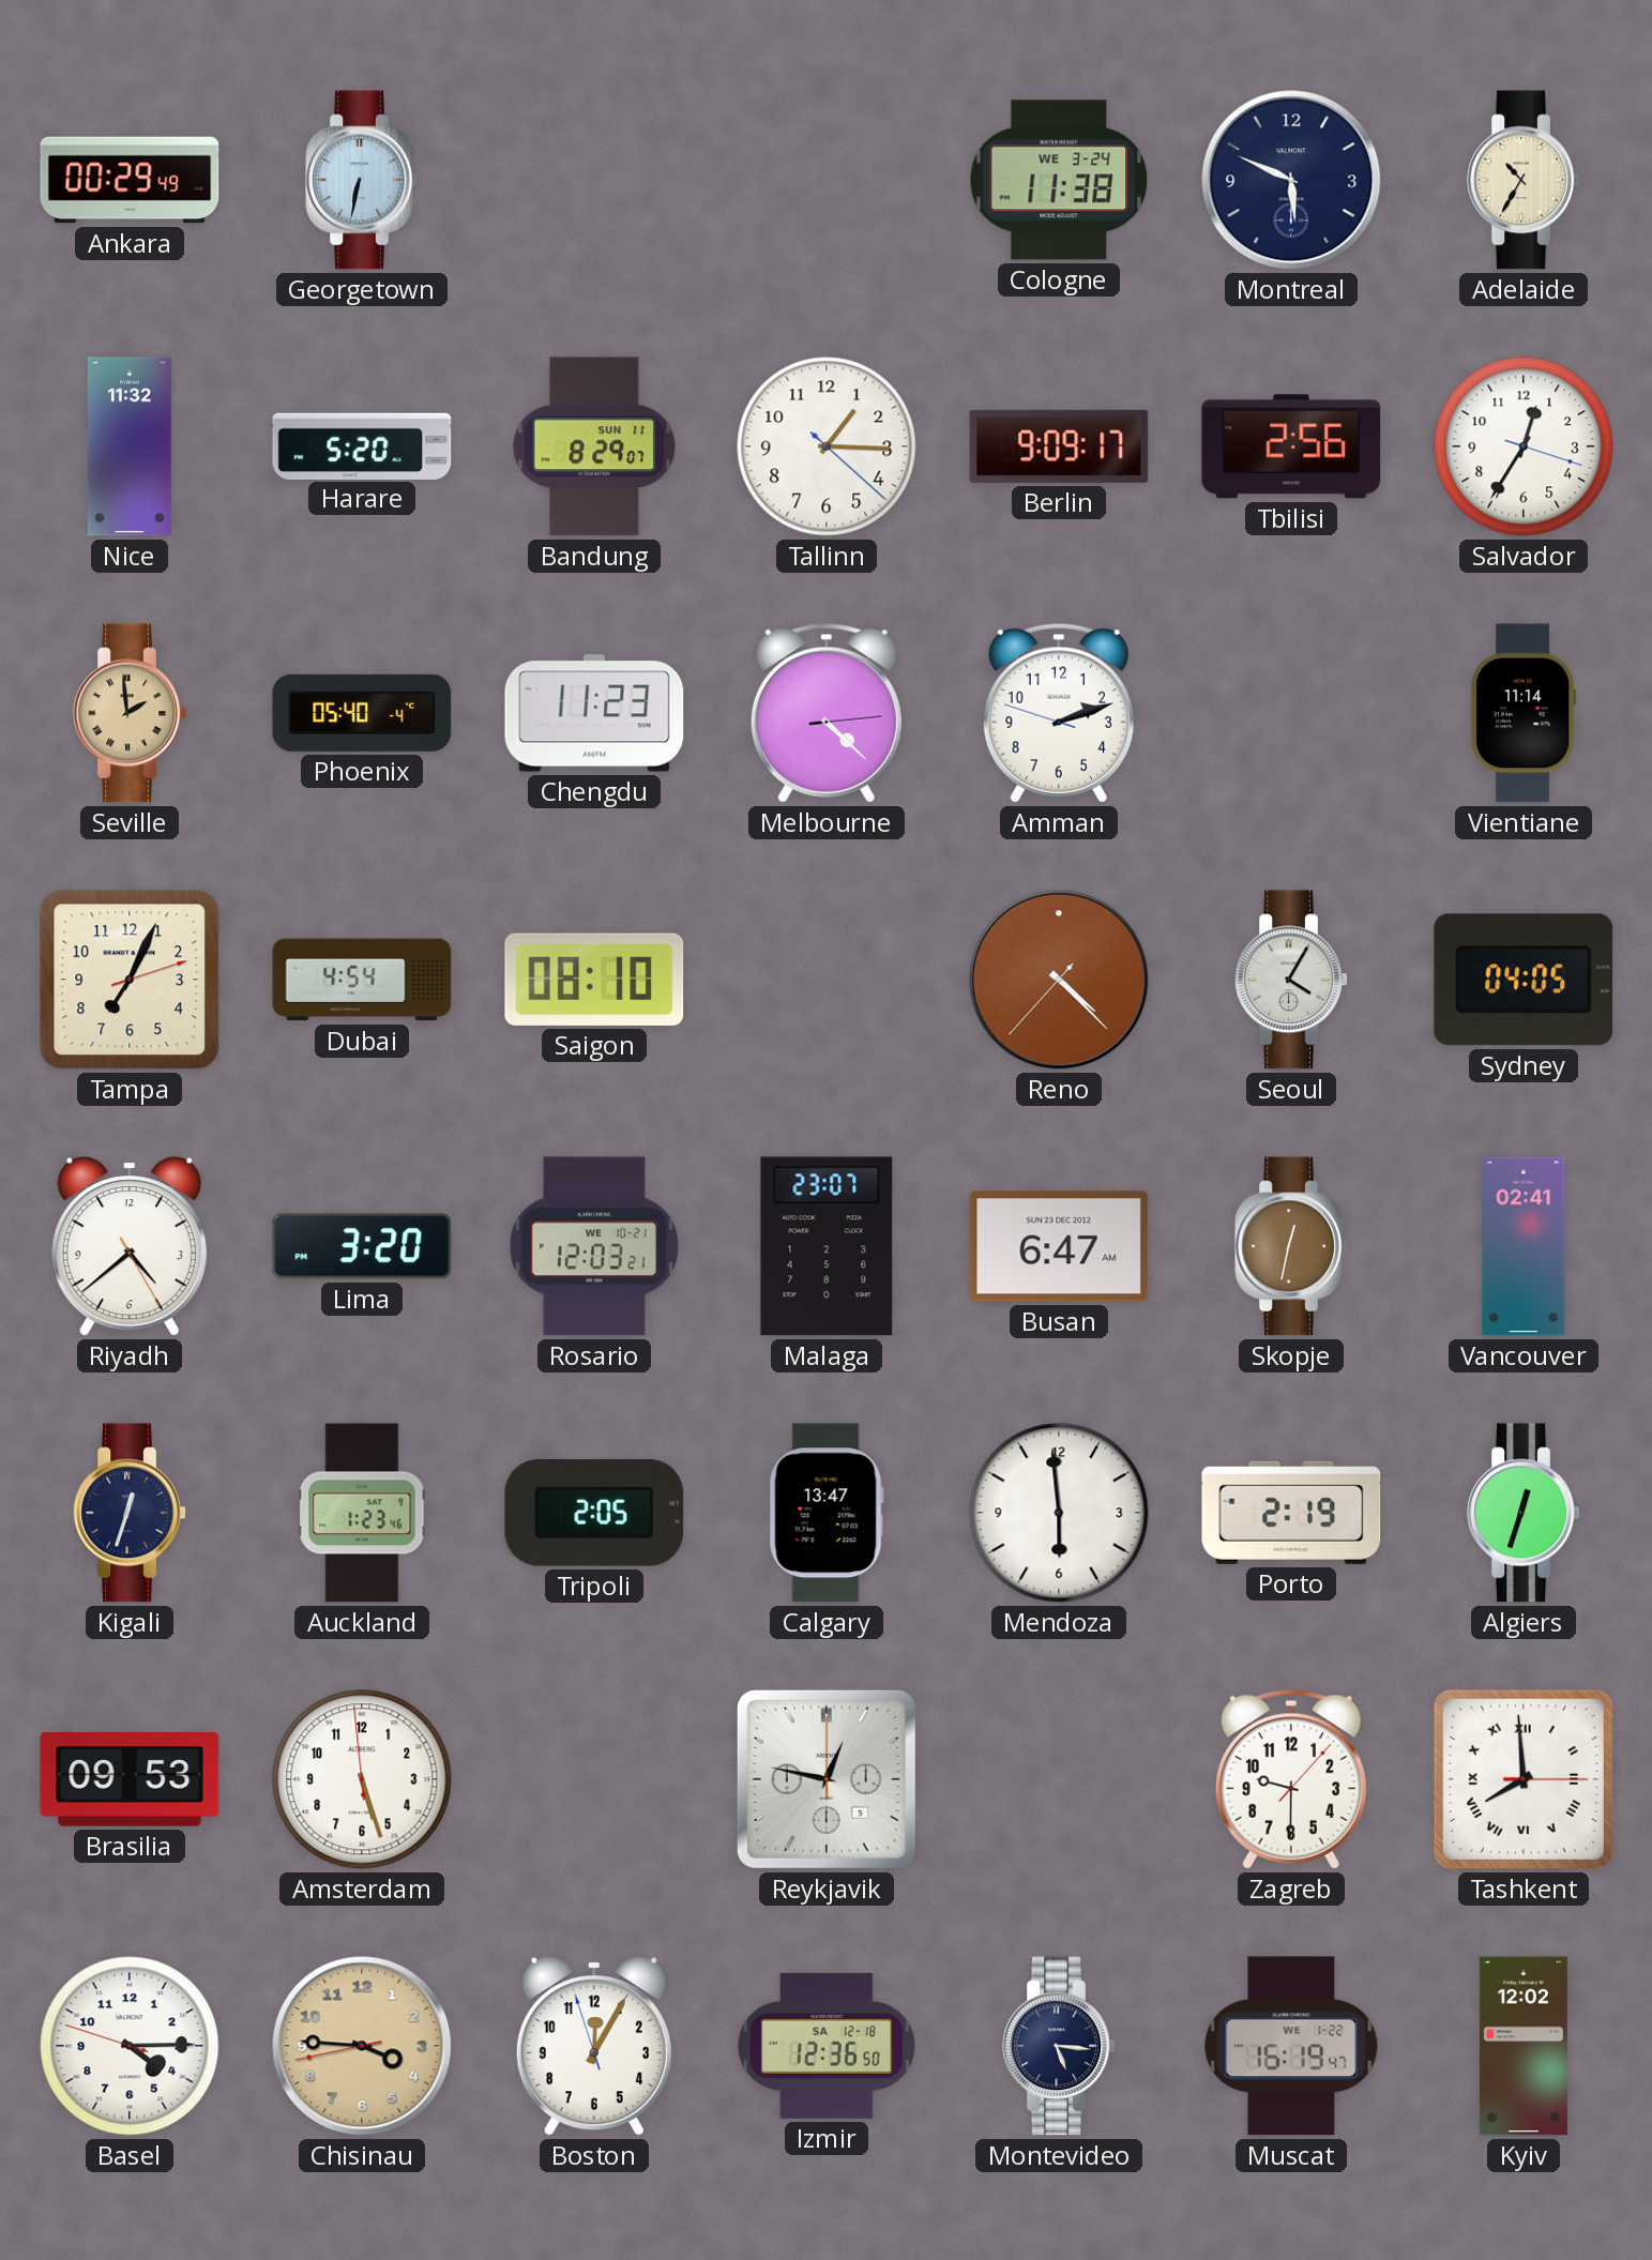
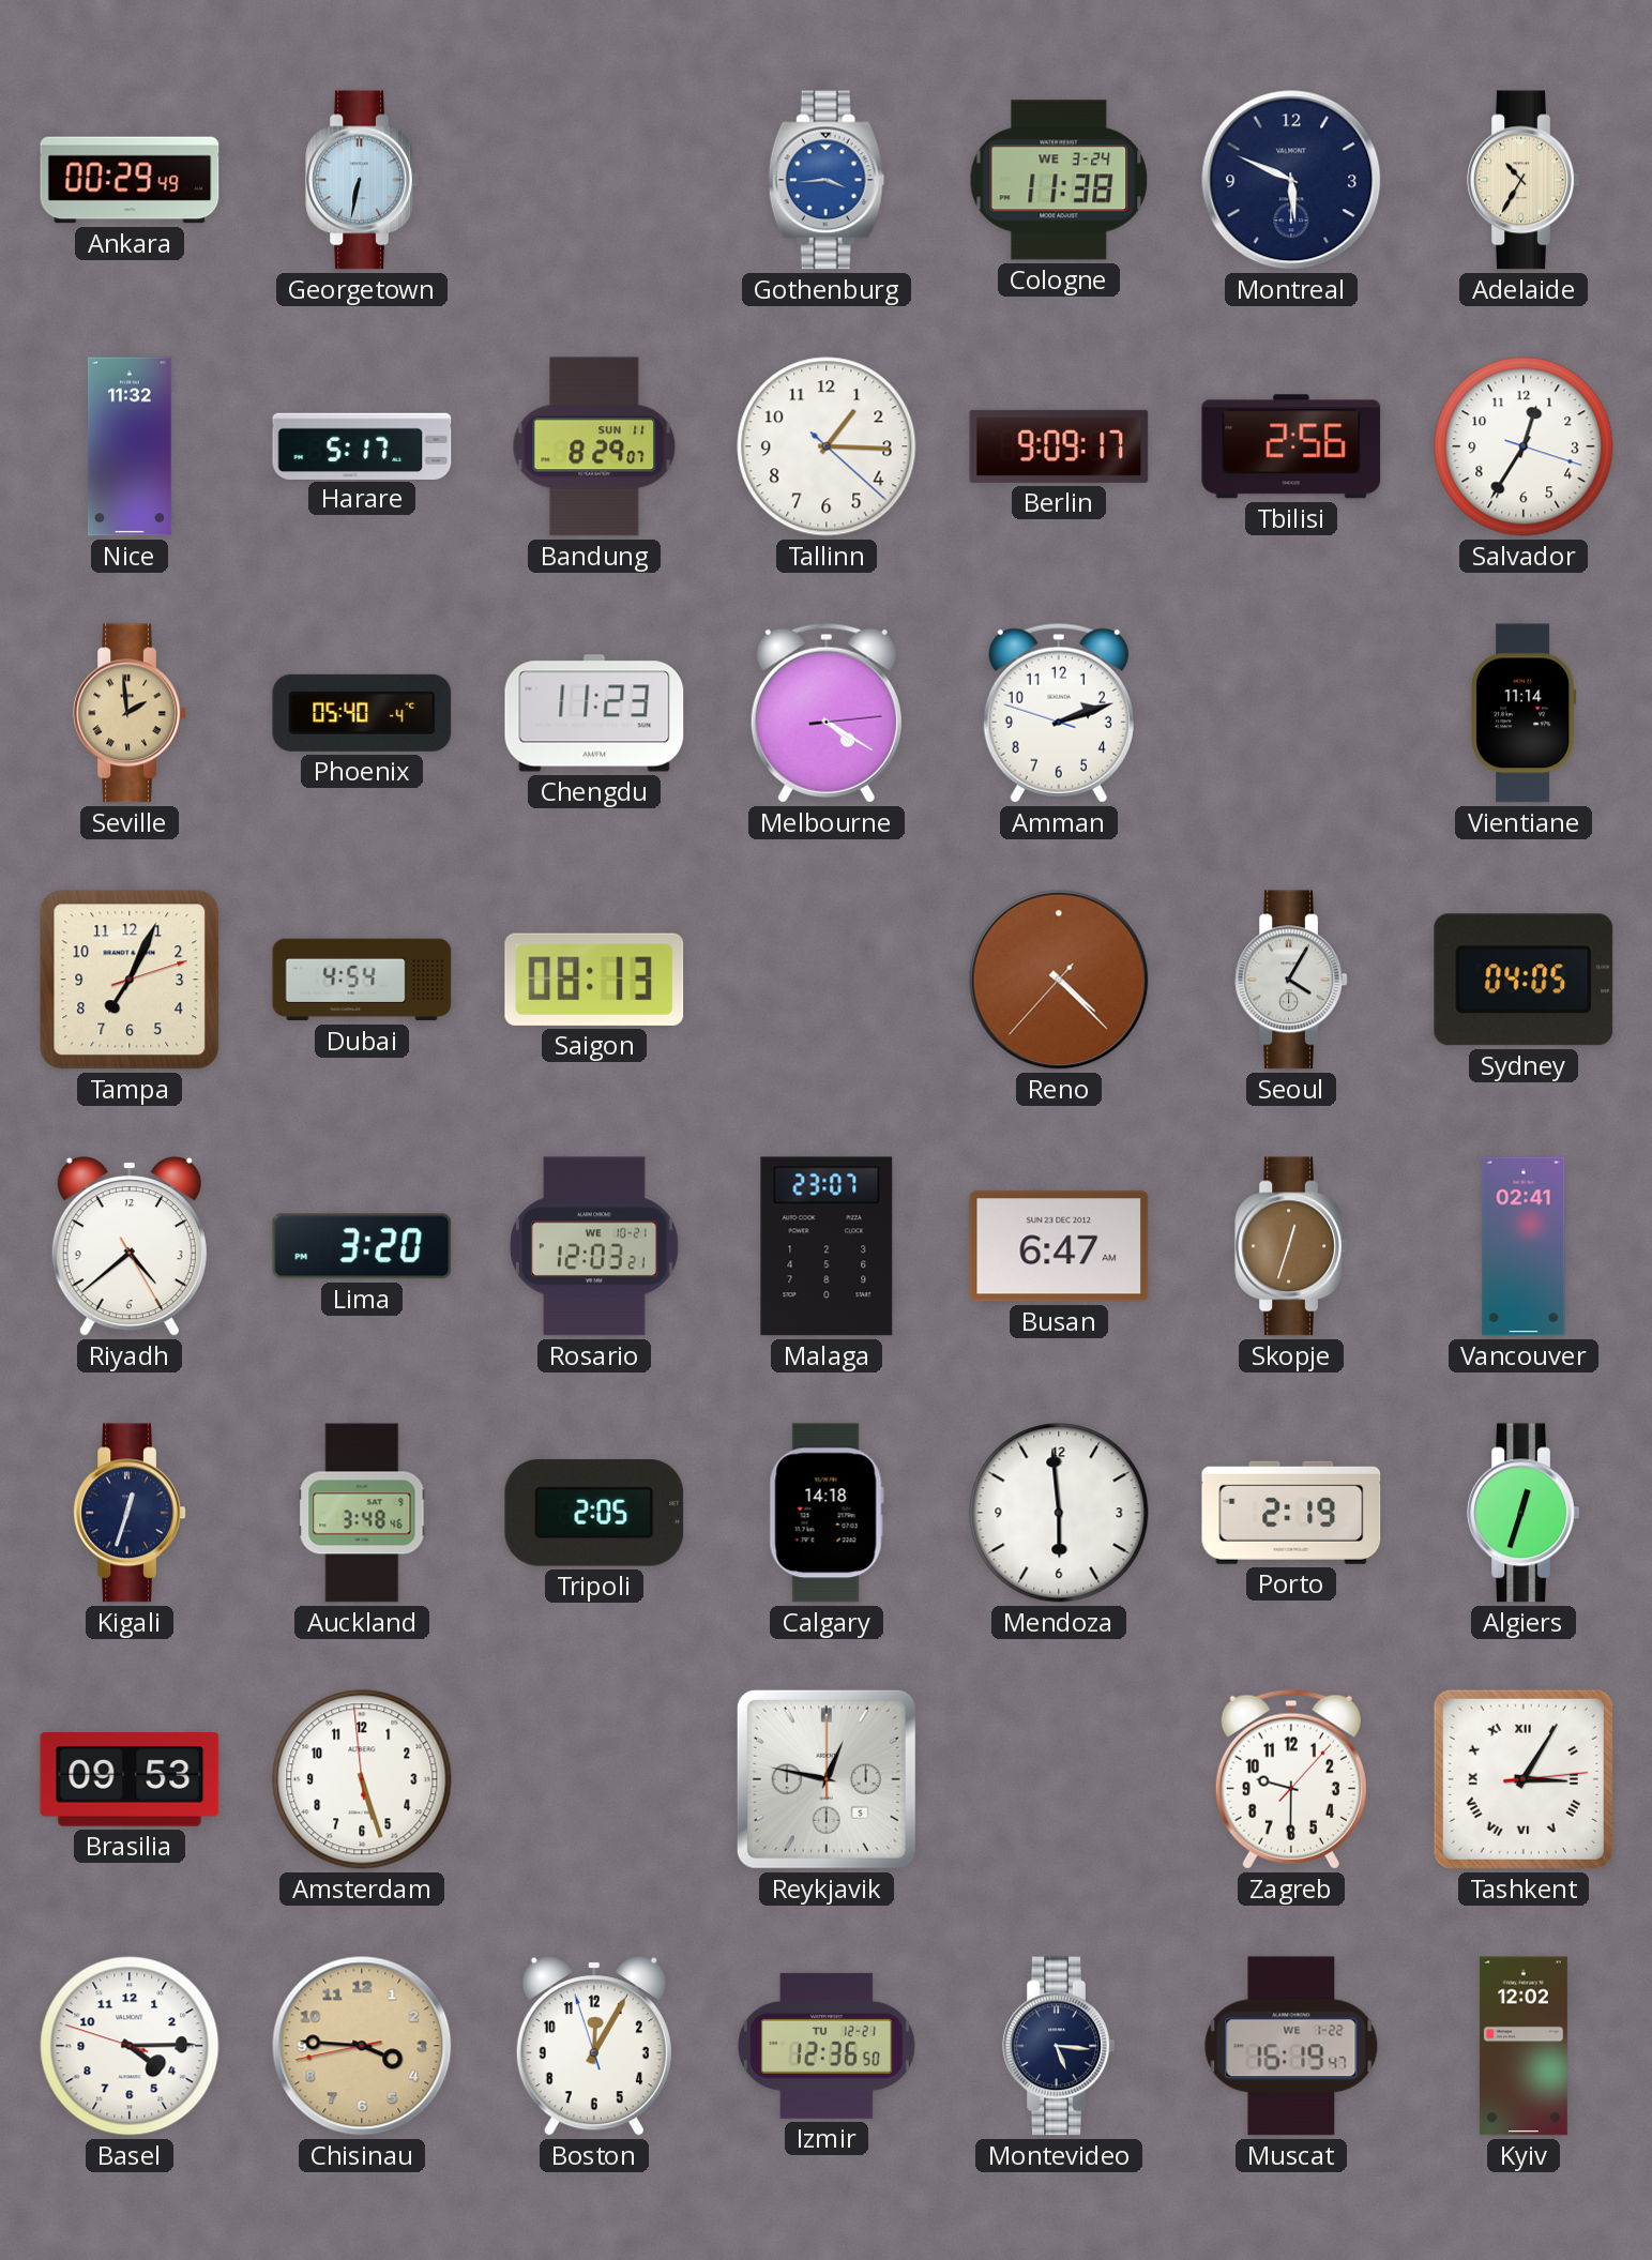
Gothenburg: none -> 3:44
Harare: 5:20 -> 5:17
Melbourne: 4:22 -> 4:20
Saigon: 08:10 -> 08:13
Skopje: 12:32 -> 12:33
Auckland: 1:23 -> 3:48
Calgary: 13:47 -> 14:18
Tashkent: 7:59 -> 3:05
Izmir date: SA 12-18 -> TU 12-21
